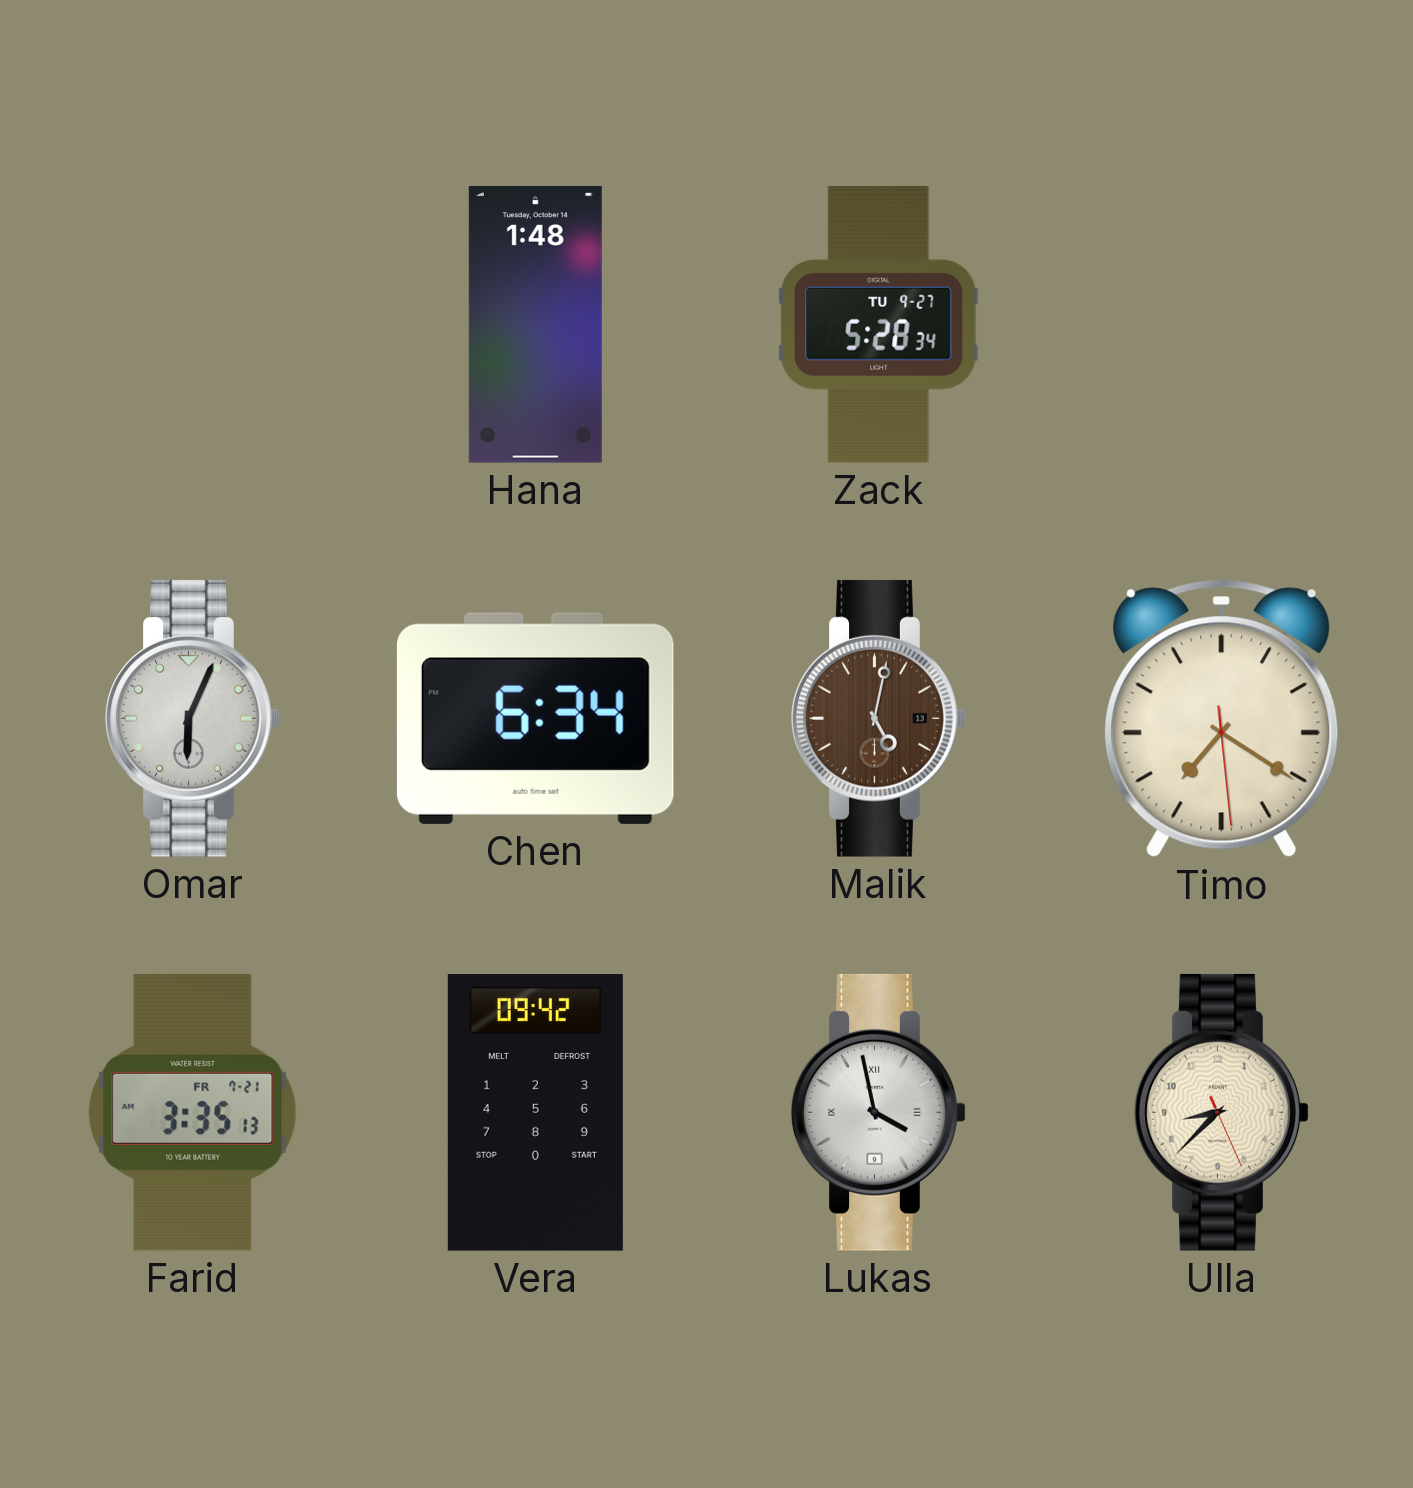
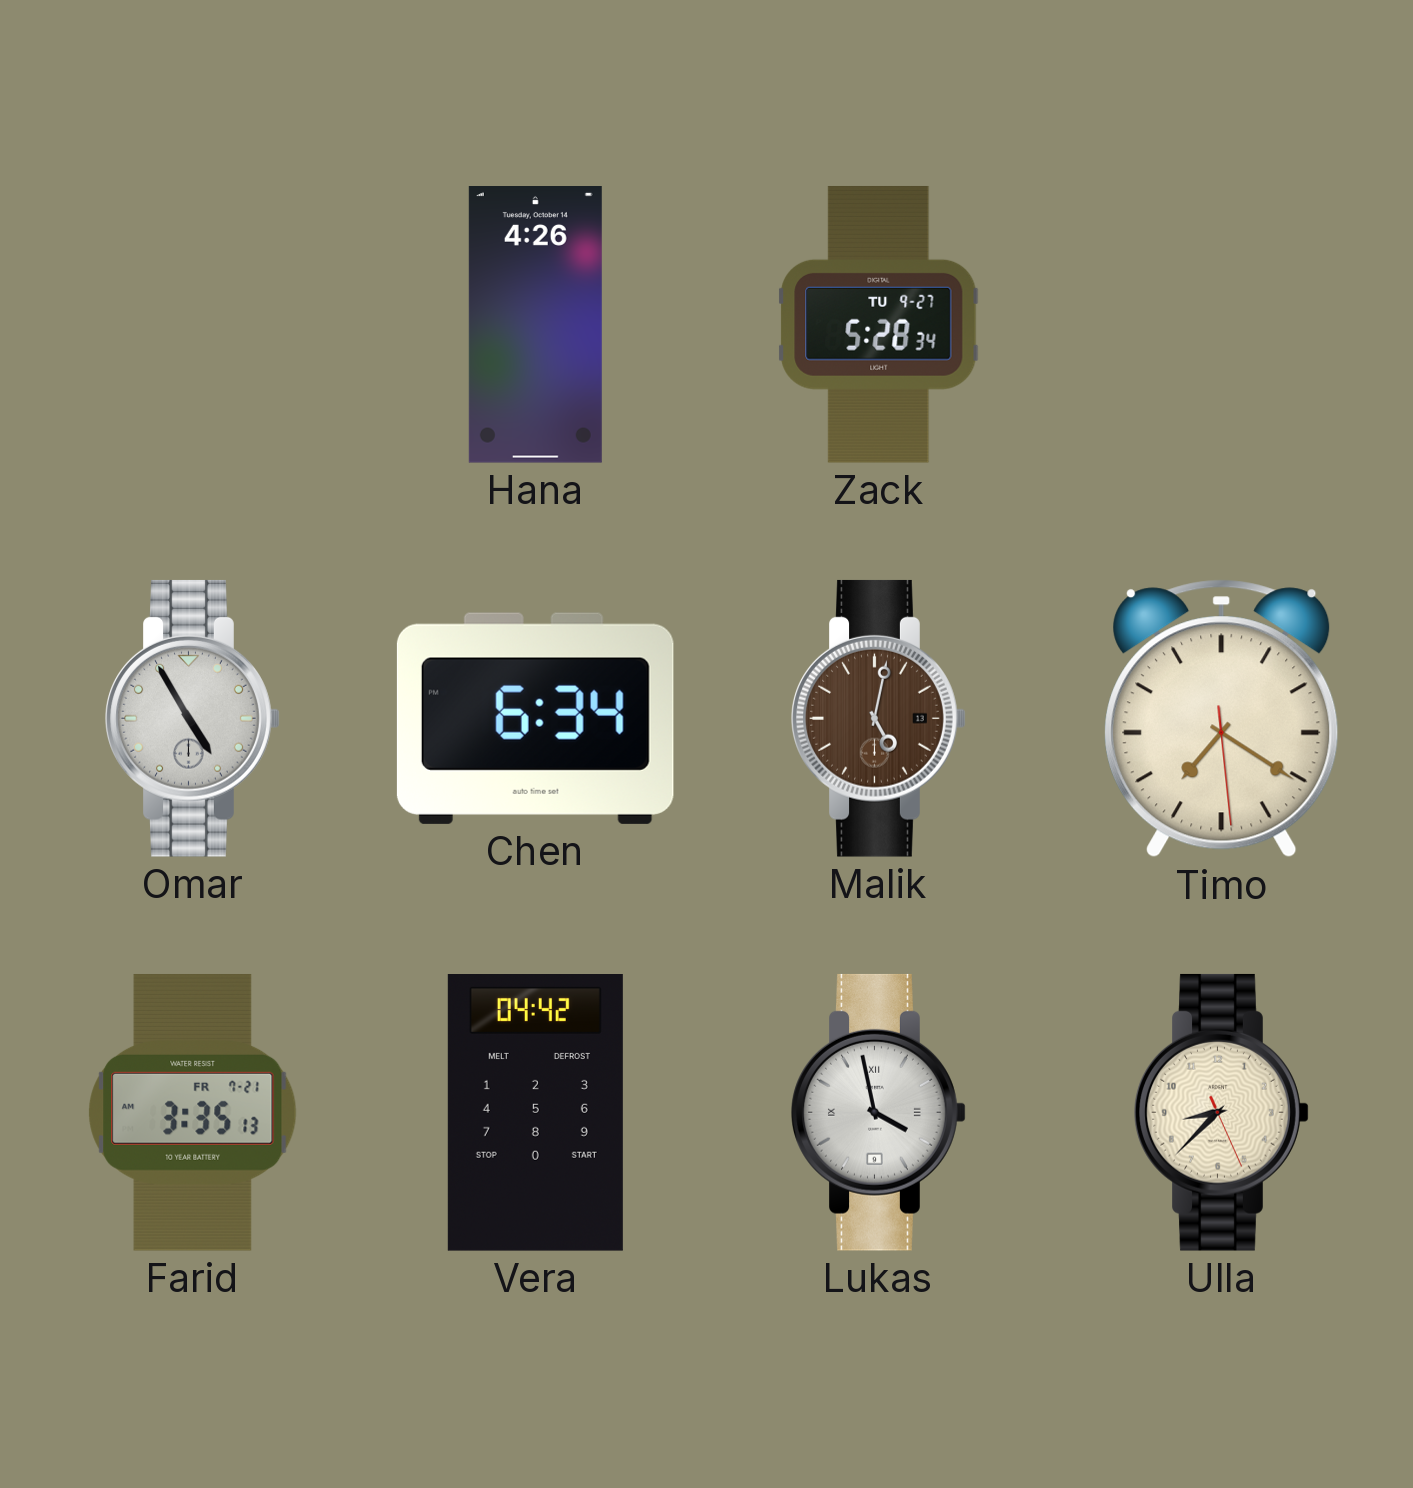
Hana: 1:48 -> 4:26
Omar: 6:04 -> 4:55
Vera: 09:42 -> 04:42
